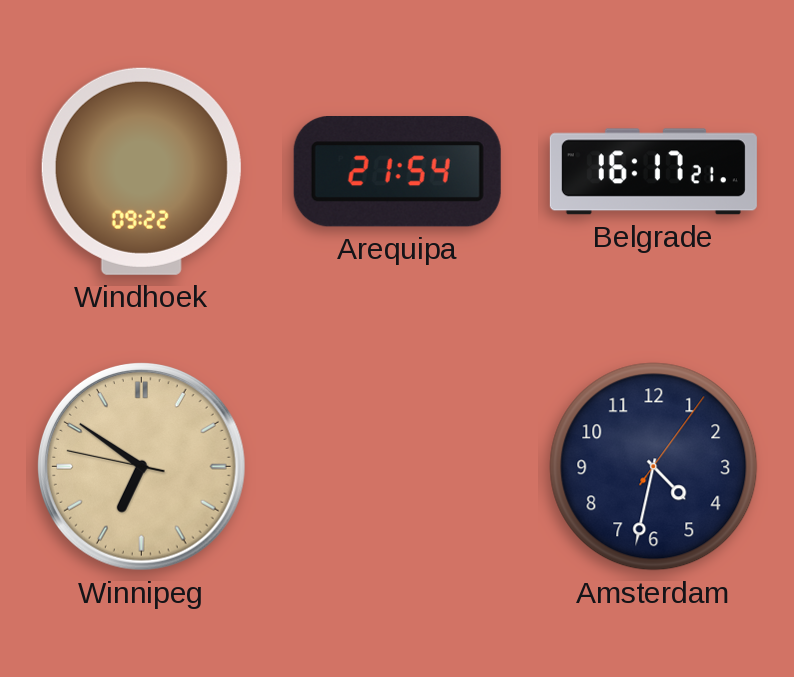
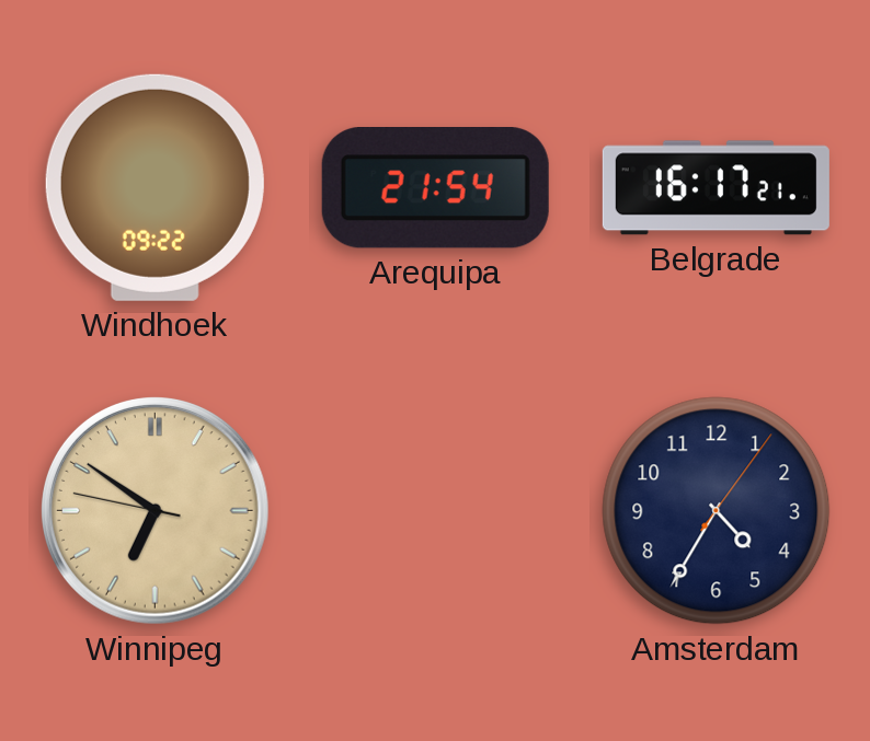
Amsterdam: 4:32 -> 4:35
